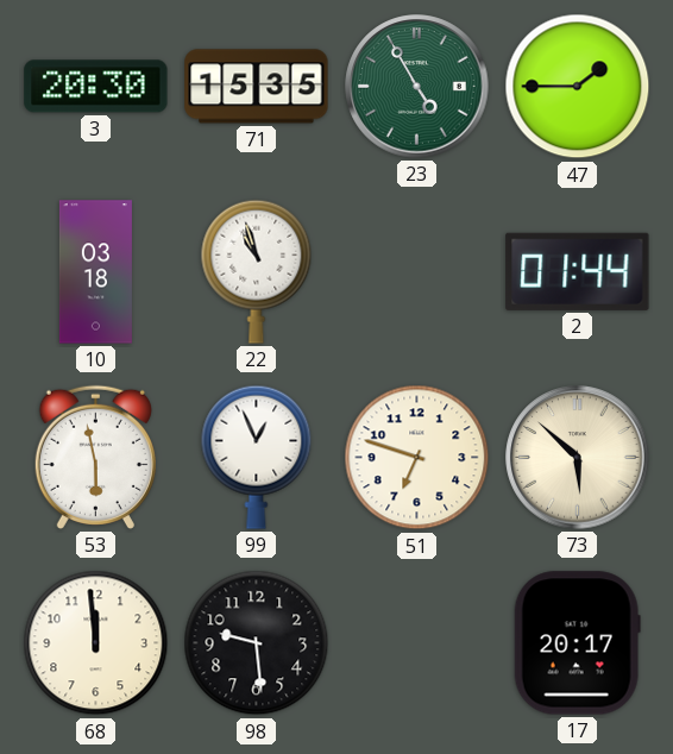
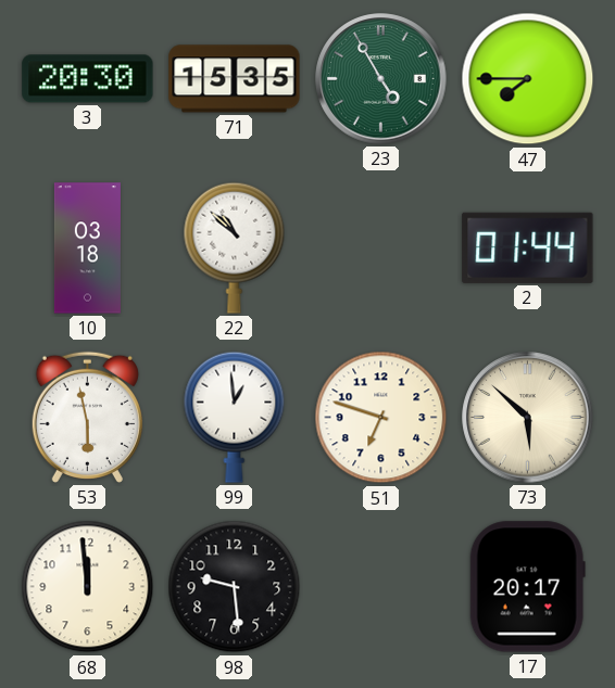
47: 1:45 -> 7:45
22: 10:57 -> 10:52
99: 12:56 -> 12:59
